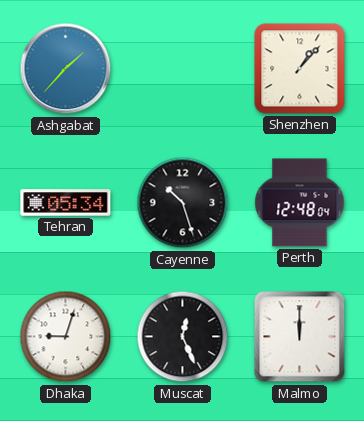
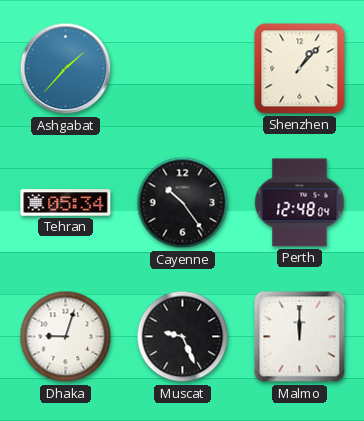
Cayenne: 10:27 -> 10:24
Muscat: 12:26 -> 9:26
